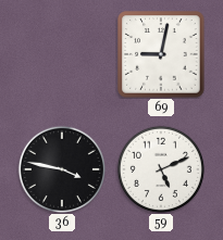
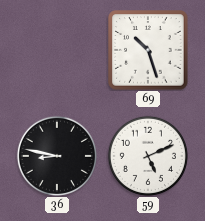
69: 9:02 -> 10:27
36: 3:47 -> 8:47
